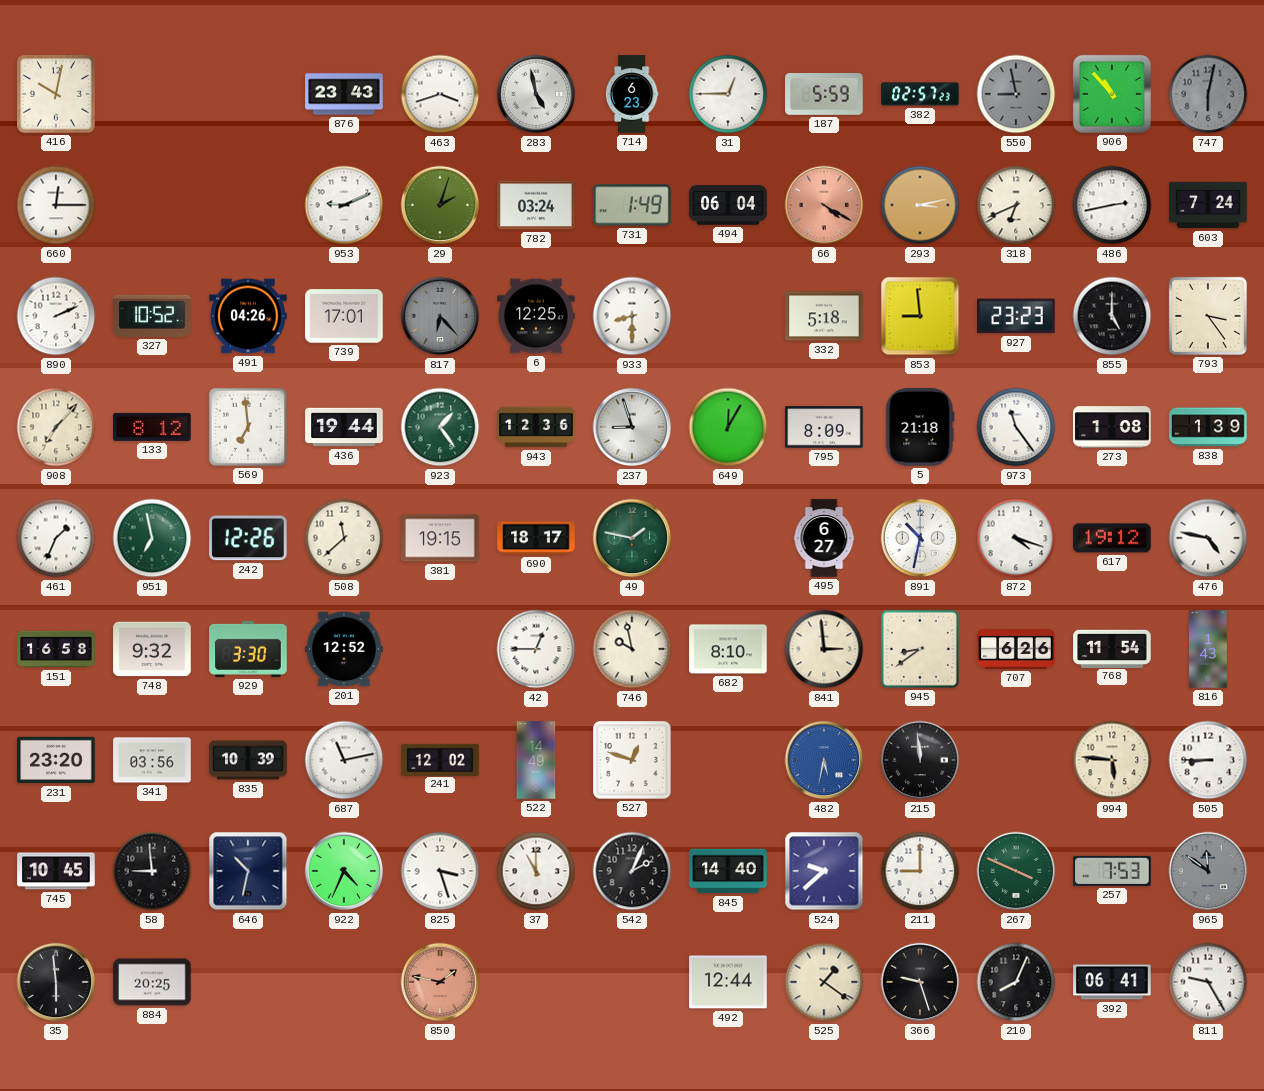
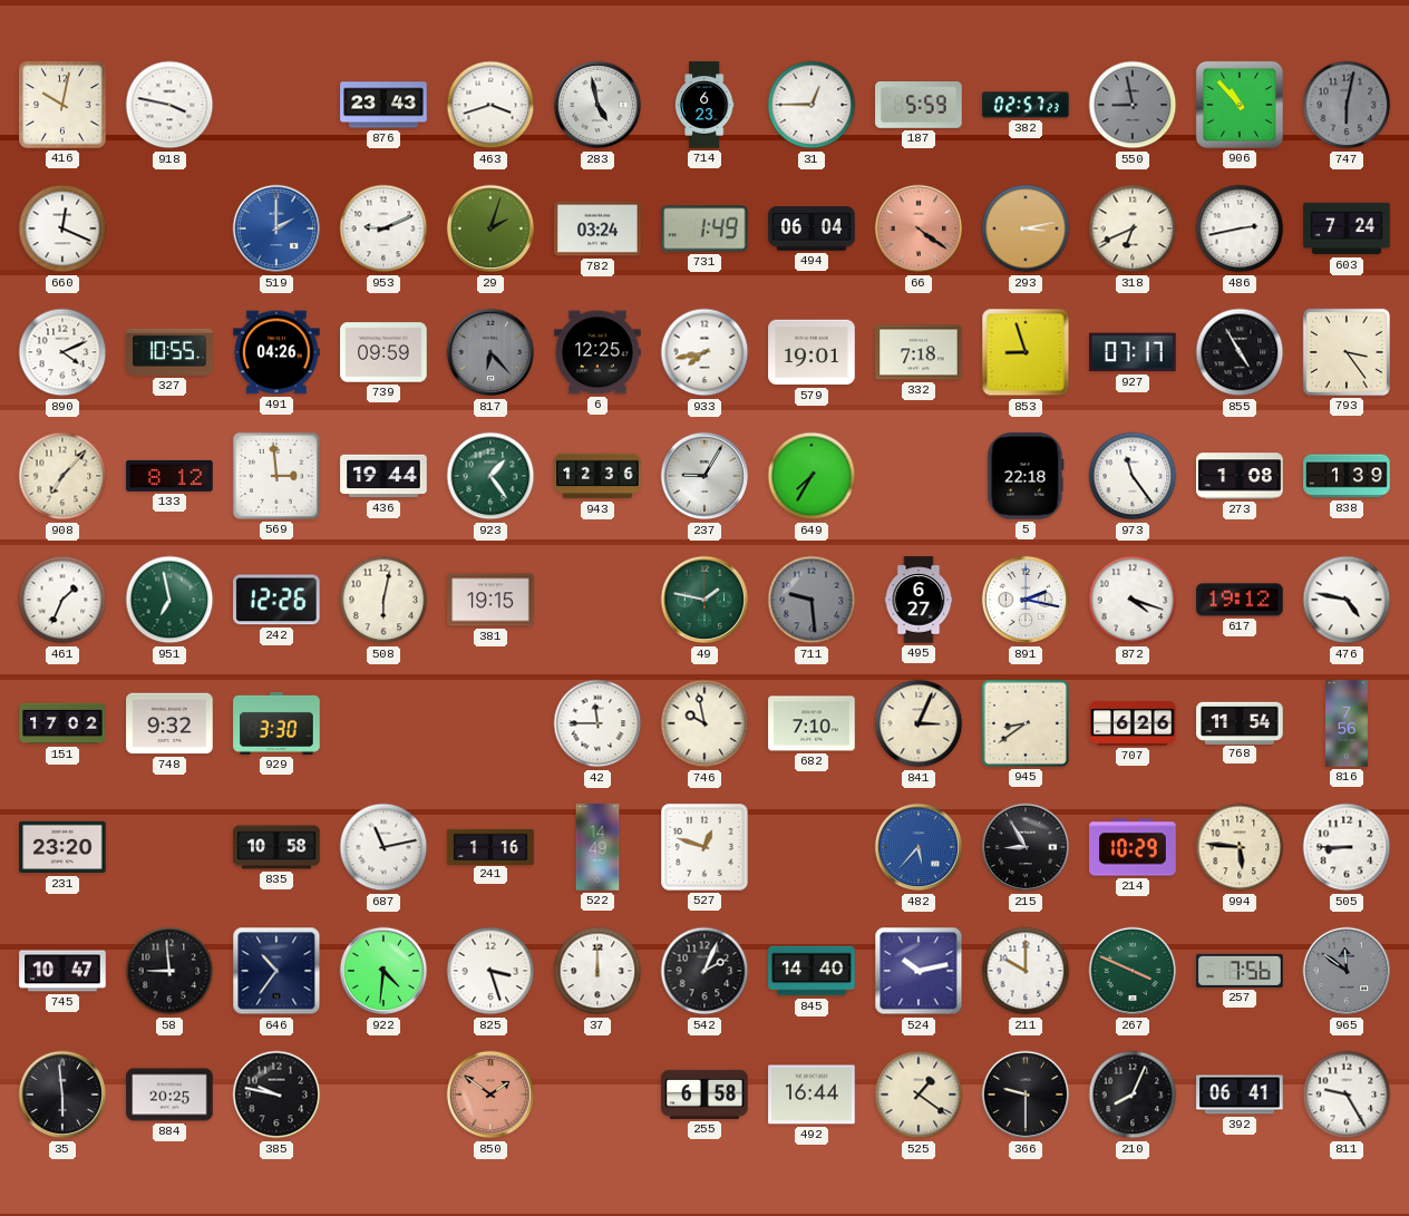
918: none -> 3:47
660: 12:15 -> 12:19
519: none -> 2:00
66: 4:20 -> 4:21
890: 2:11 -> 4:11
327: 10:52 -> 10:55
739: 17:01 -> 09:59
933: 8:30 -> 7:43
579: none -> 19:01
332: 5:18 -> 7:18
853: 8:59 -> 8:57
927: 23:23 -> 07:17
855: 5:00 -> 4:55
569: 6:59 -> 2:59
237: 8:57 -> 9:05
649: 12:05 -> 7:35
795: 8:09 -> none
5: 21:18 -> 22:18
508: 11:38 -> 6:02
690: 18:17 -> none
711: none -> 9:29
891: 10:32 -> 2:17
151: 16:58 -> 17:02
201: 12:52 -> none
42: 12:45 -> 11:45
682: 8:10 -> 7:10
841: 2:59 -> 3:04
816: 1:43 -> 7:56
341: 03:56 -> none
835: 10:39 -> 10:58
241: 12:02 -> 1:16
482: 5:32 -> 5:37
215: 11:59 -> 8:55
214: none -> 10:29
745: 10:45 -> 10:47
646: 10:32 -> 10:36
922: 4:34 -> 4:31
37: 11:00 -> 12:00
524: 9:38 -> 10:13
211: 9:00 -> 10:00
257: 7:53 -> 7:56
385: none -> 9:47
850: 1:47 -> 1:51
255: none -> 6:58
492: 12:44 -> 16:44
366: 9:27 -> 9:30
